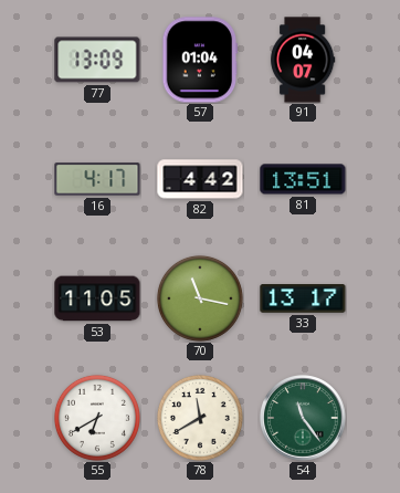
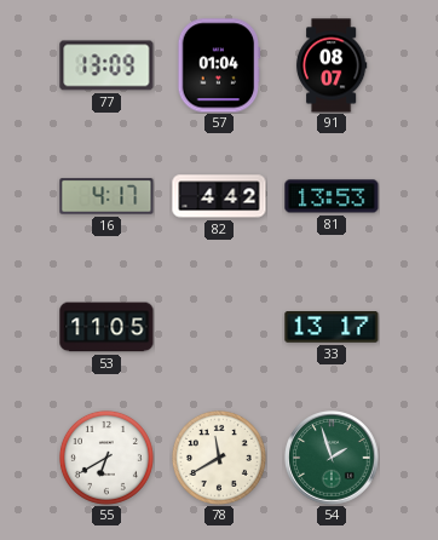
91: 04:07 -> 08:07
81: 13:51 -> 13:53
70: 11:17 -> none
54: 11:24 -> 1:57
